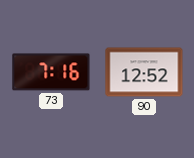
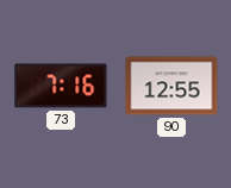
90: 12:52 -> 12:55
